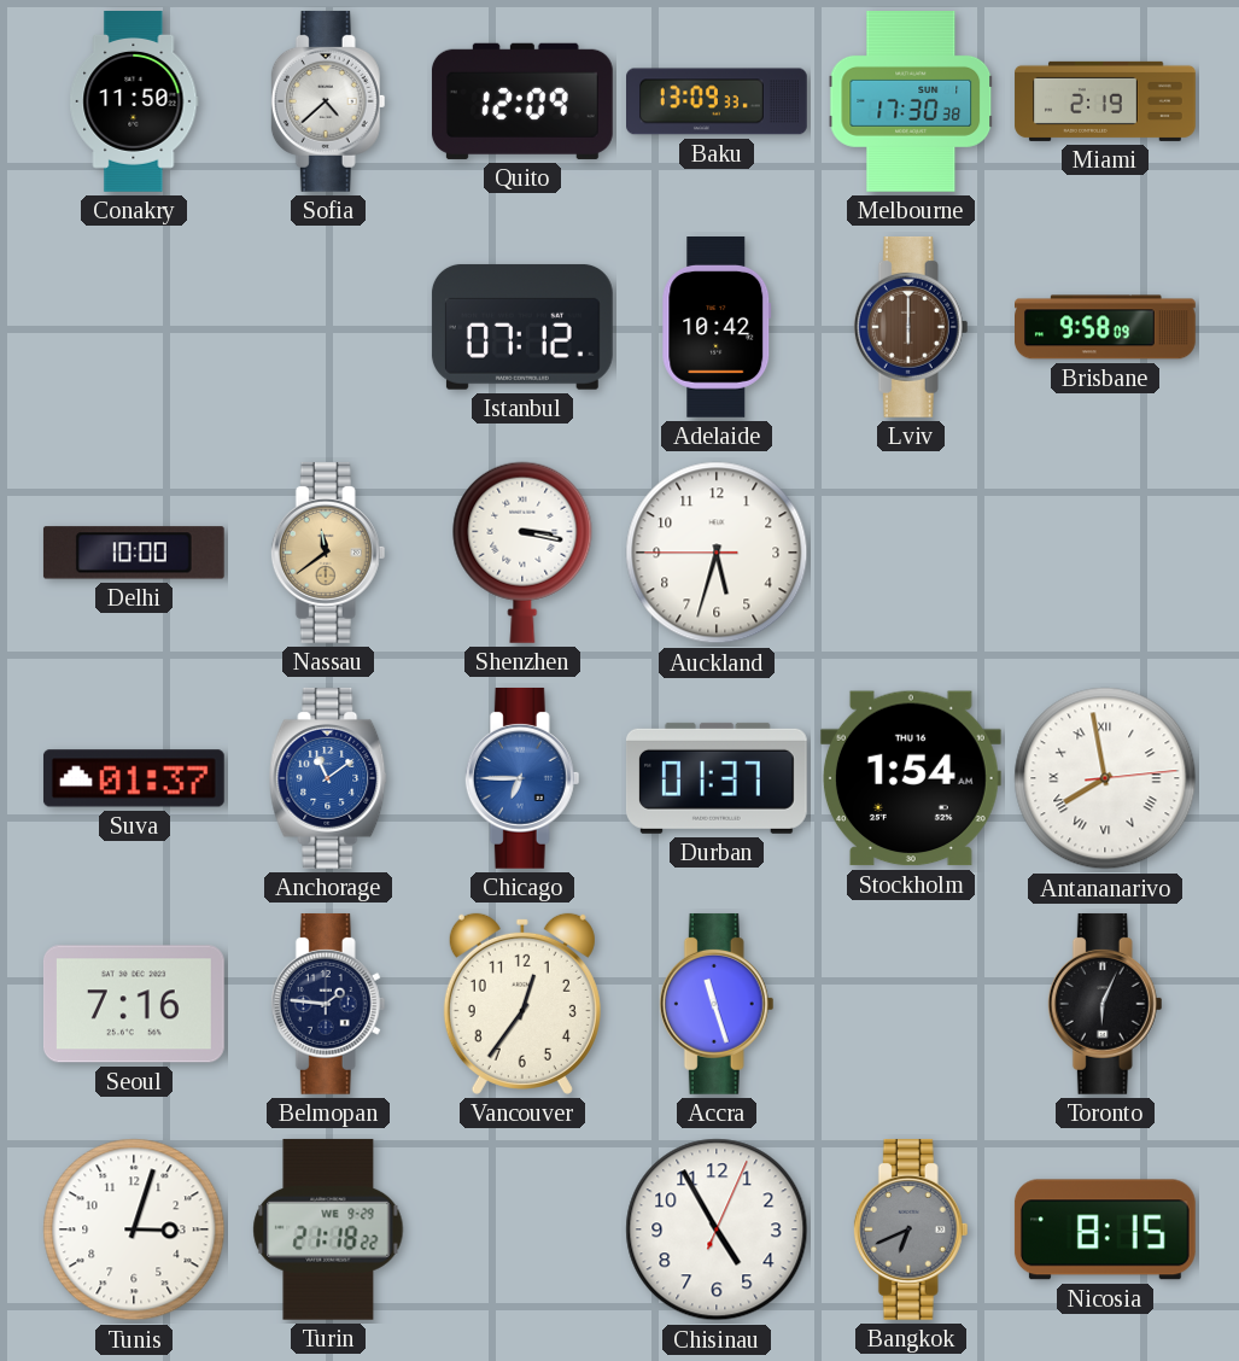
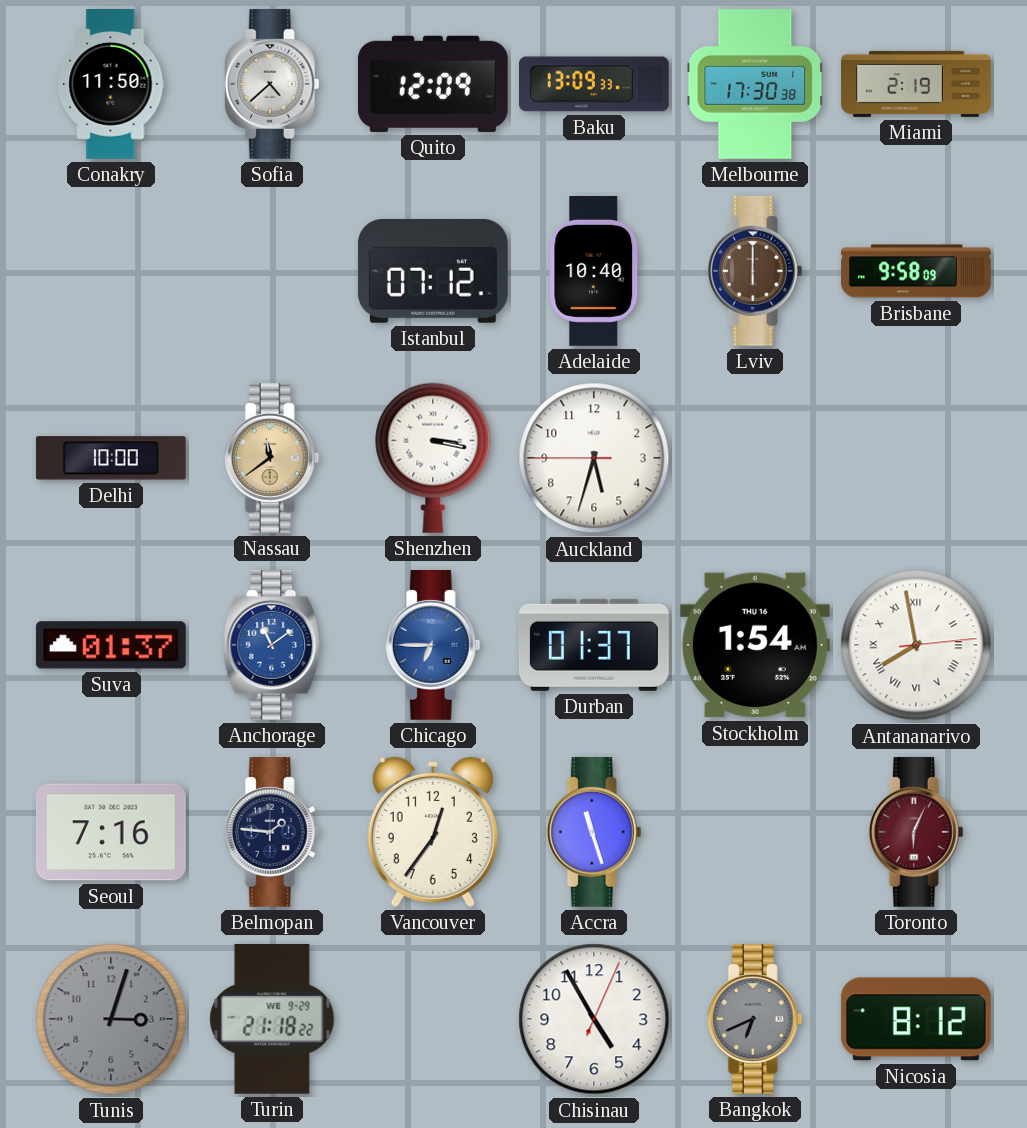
Adelaide: 10:42 -> 10:40
Toronto dial: black -> burgundy
Tunis dial: white -> grey
Nicosia: 8:15 -> 8:12
